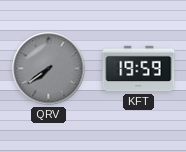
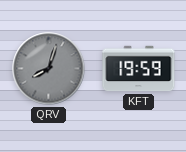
QRV: 7:39 -> 8:03
